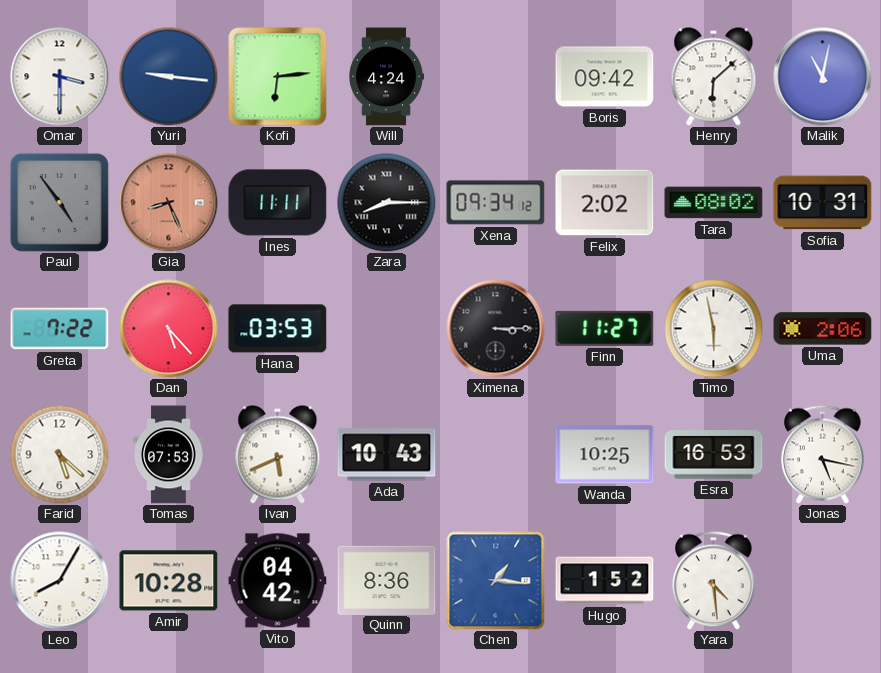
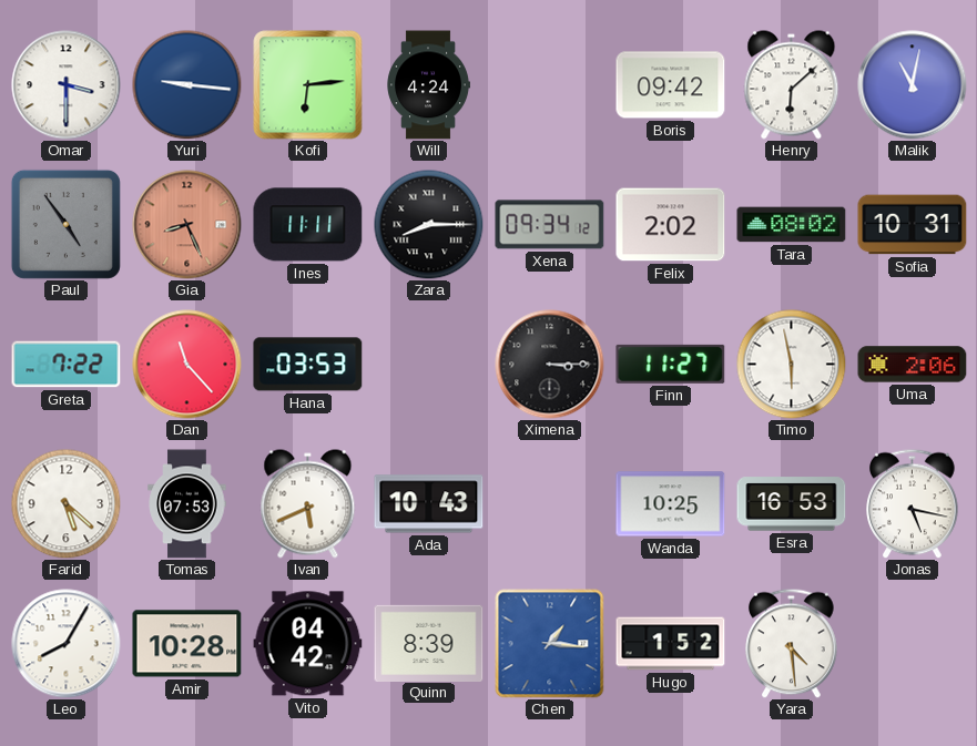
Dan: 5:23 -> 11:23
Quinn: 8:36 -> 8:39
